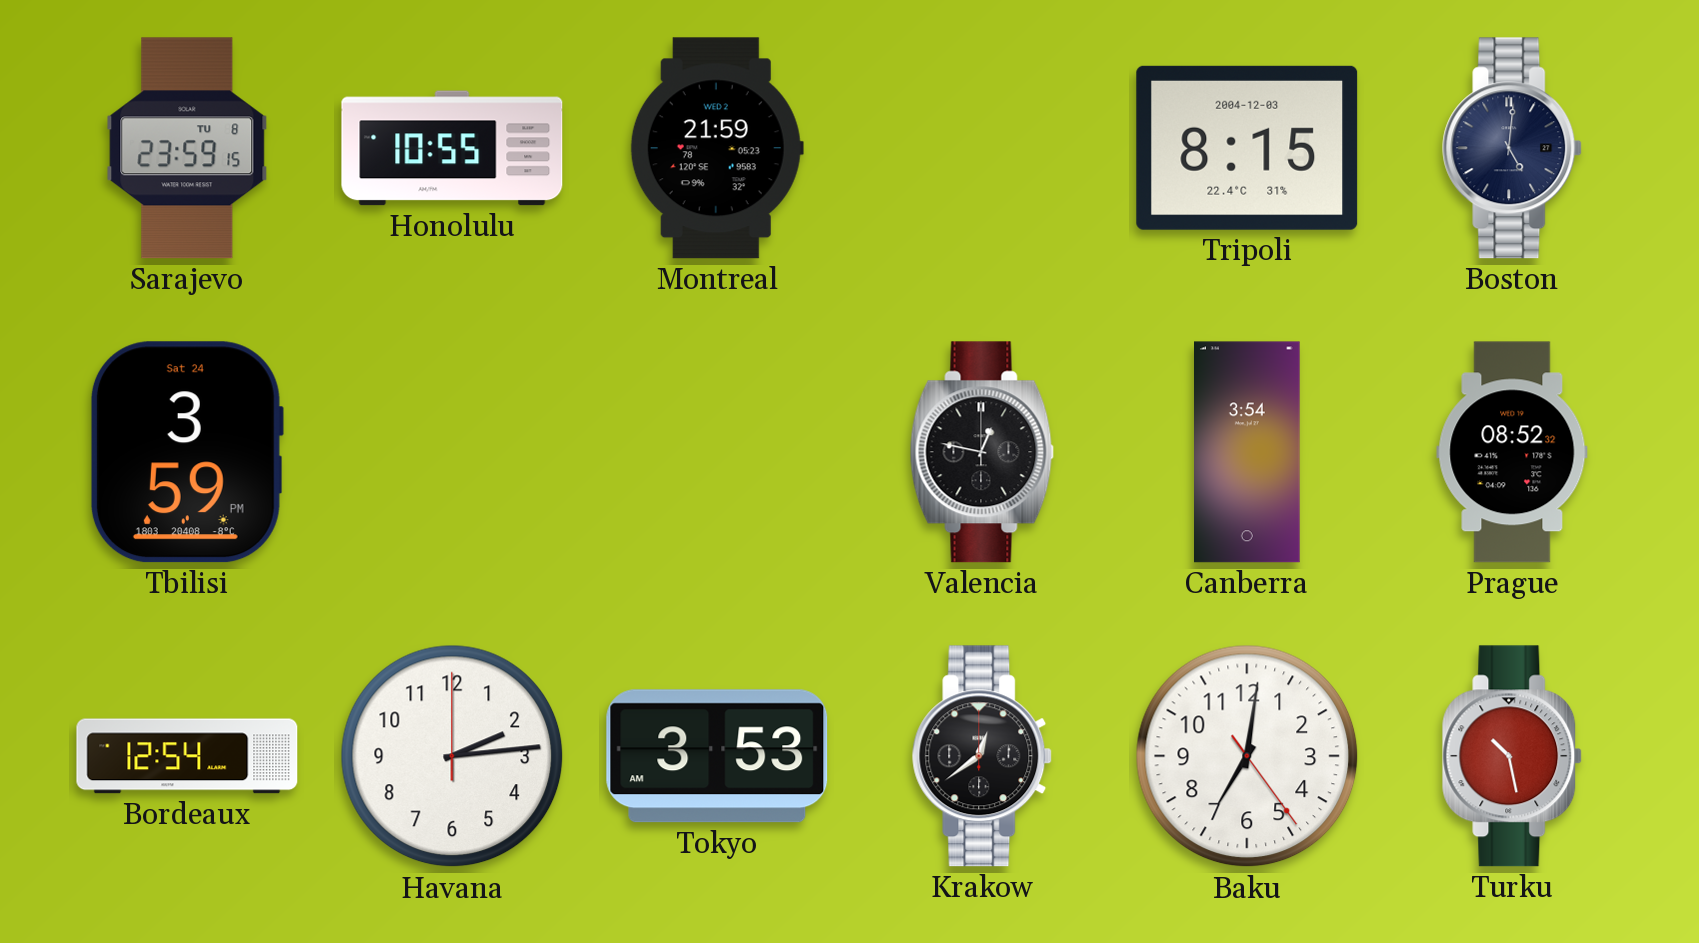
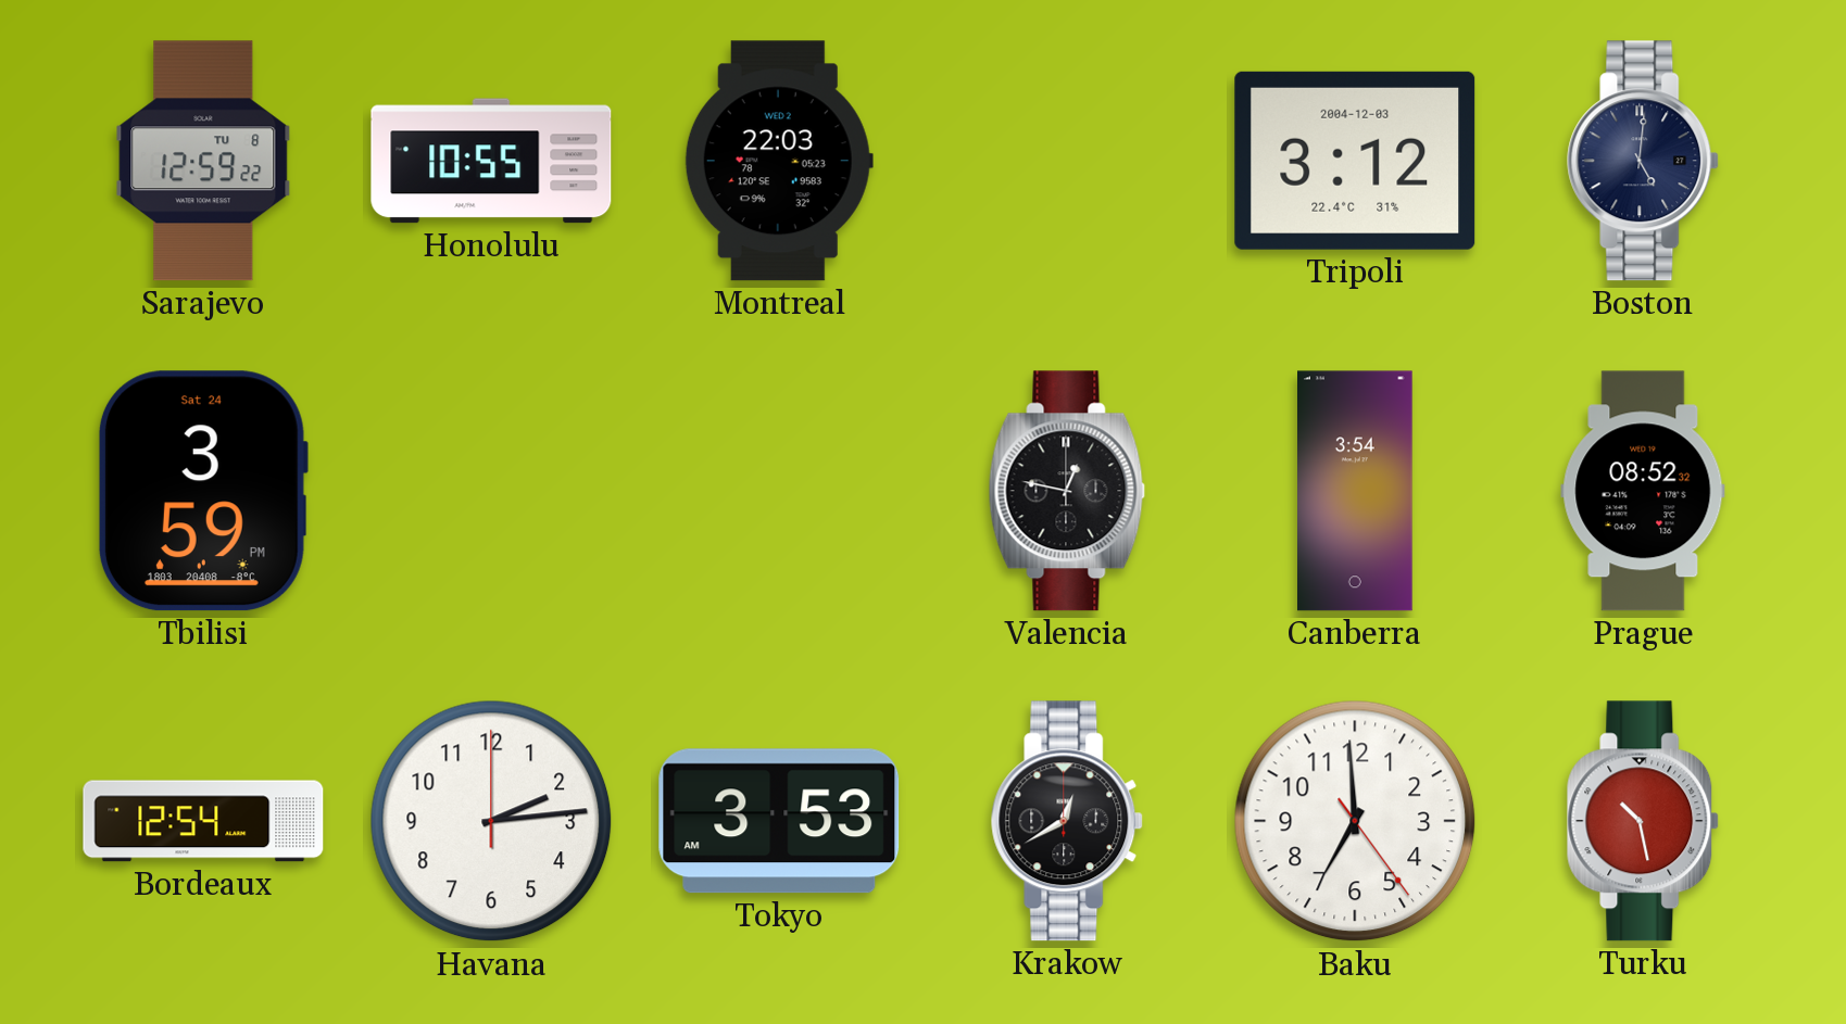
Sarajevo: 23:59 -> 12:59
Montreal: 21:59 -> 22:03
Tripoli: 8:15 -> 3:12
Krakow: 12:39 -> 12:40
Baku: 7:01 -> 6:59
